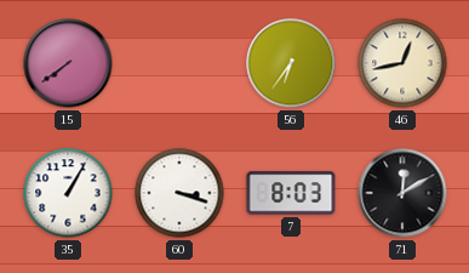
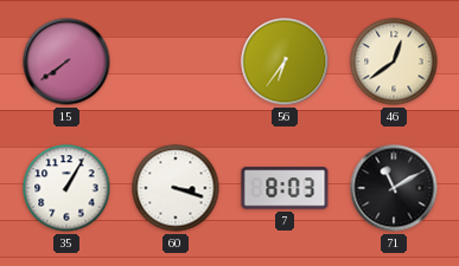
46: 12:43 -> 12:39
71: 12:10 -> 11:10
